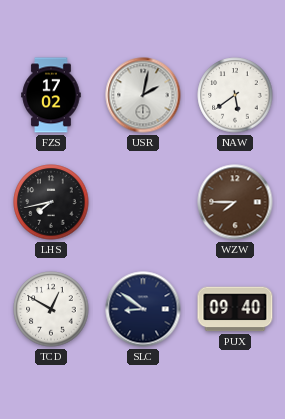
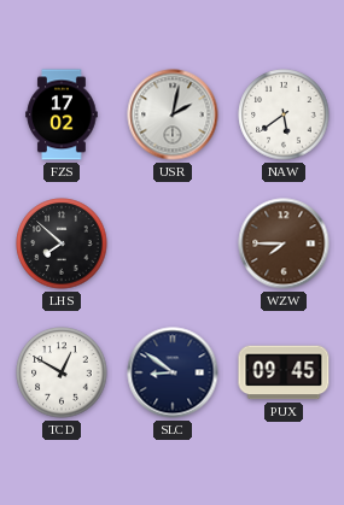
LHS: 7:43 -> 7:52
PUX: 09:40 -> 09:45
